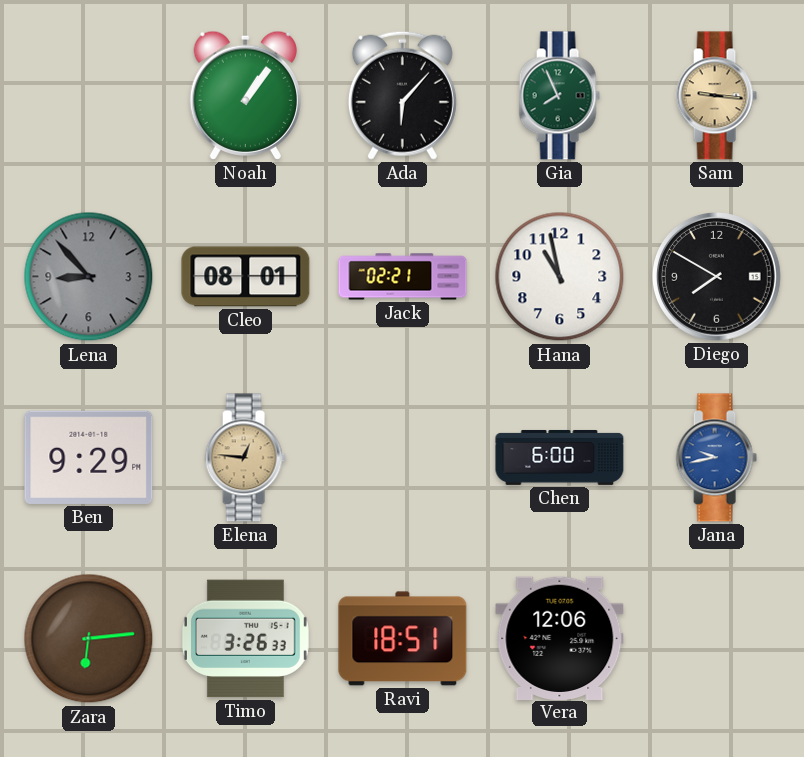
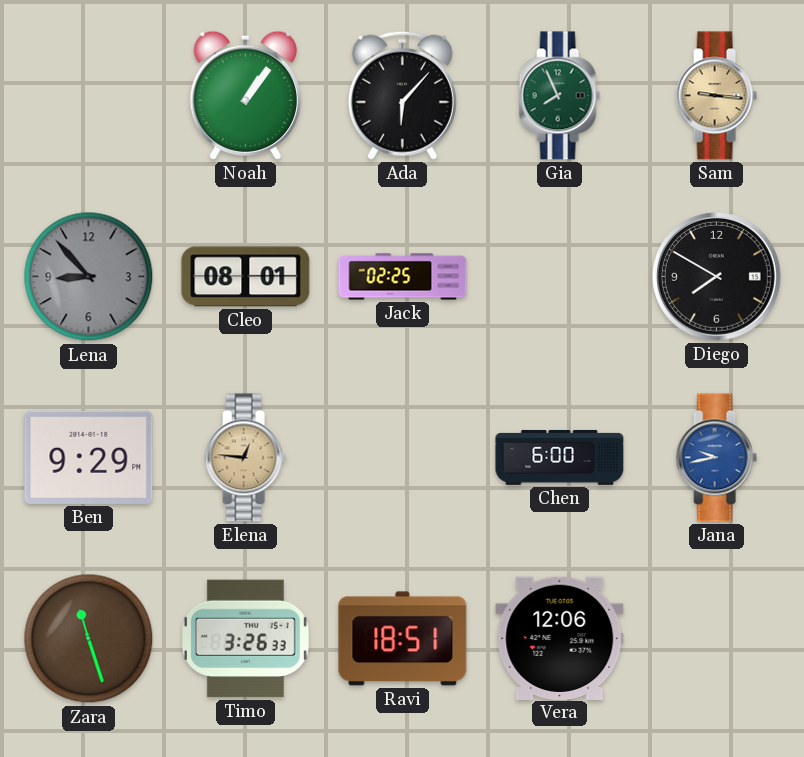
Jack: 02:21 -> 02:25
Hana: 10:58 -> none
Zara: 6:14 -> 11:27
